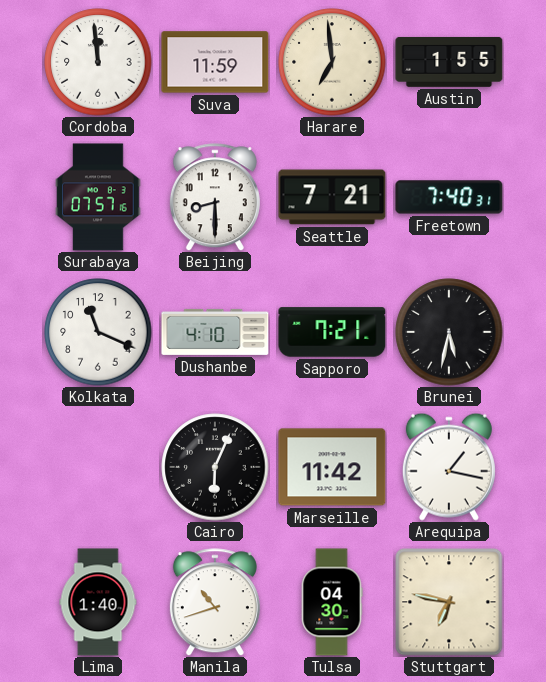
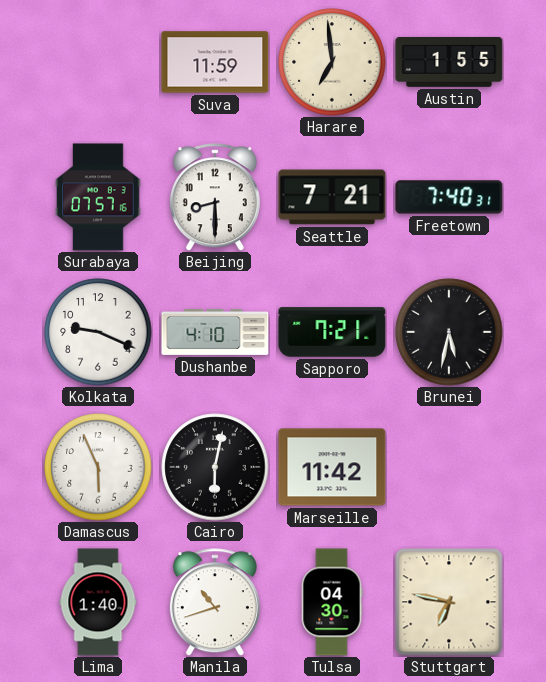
Cordoba: 11:59 -> none
Kolkata: 11:19 -> 9:19
Damascus: none -> 5:56
Cairo: 6:04 -> 6:02
Arequipa: 1:17 -> none
